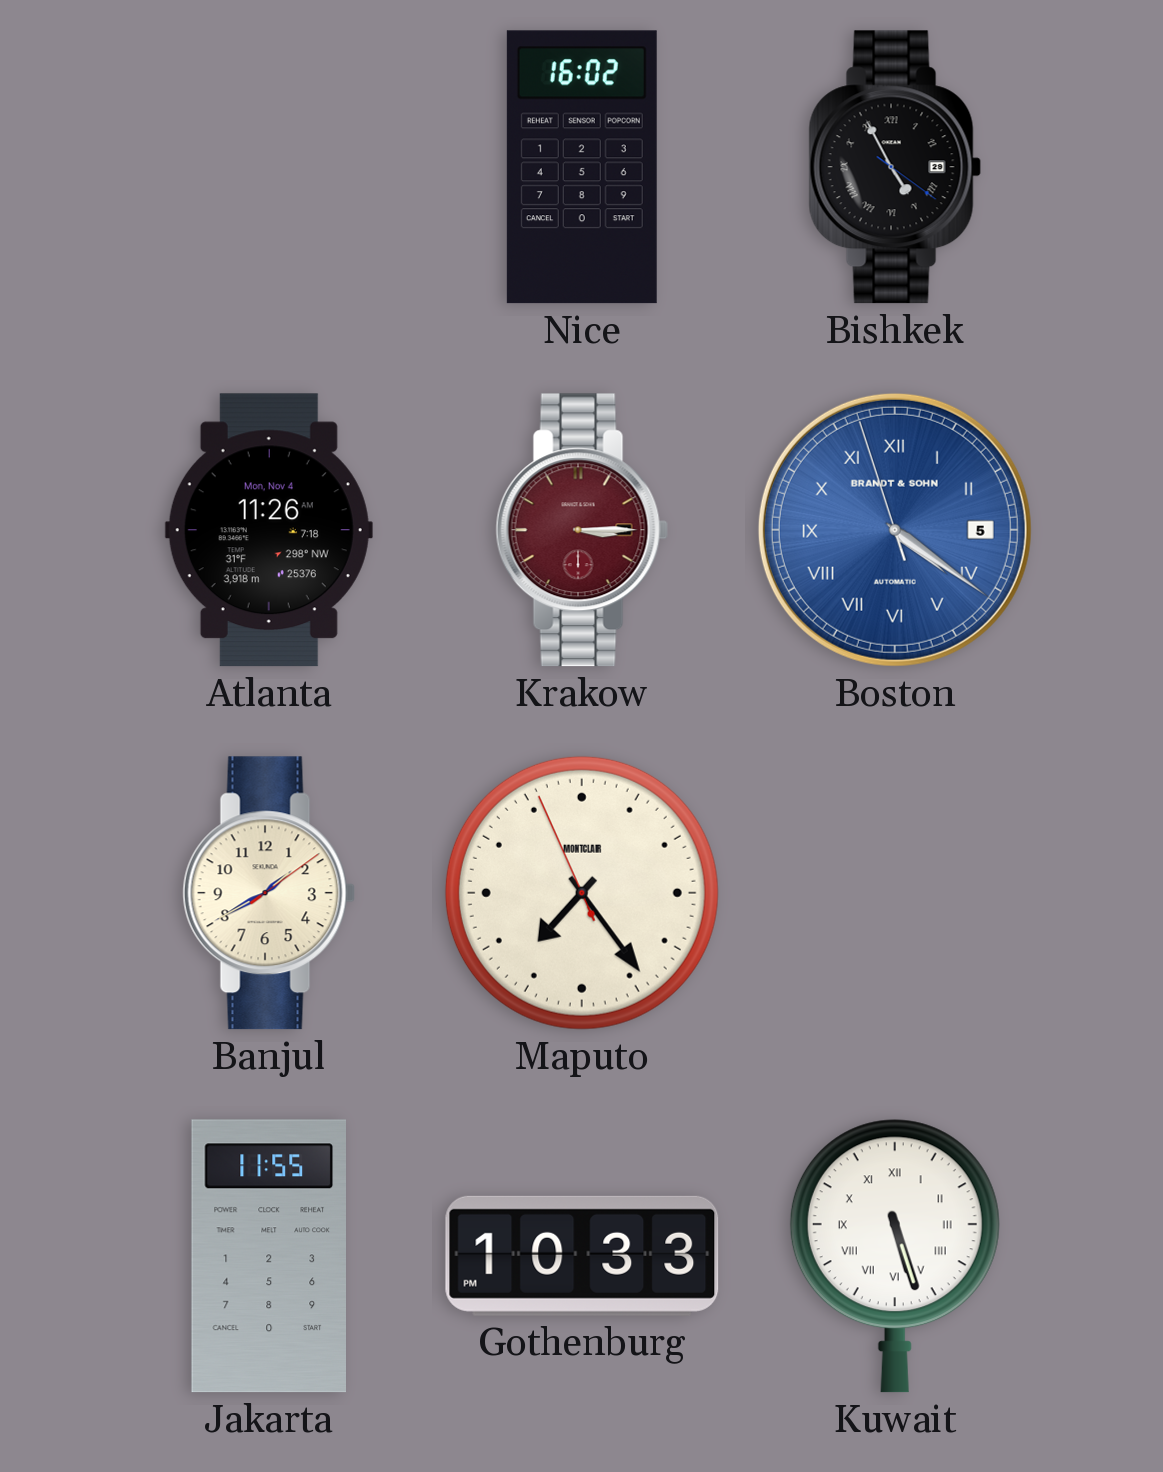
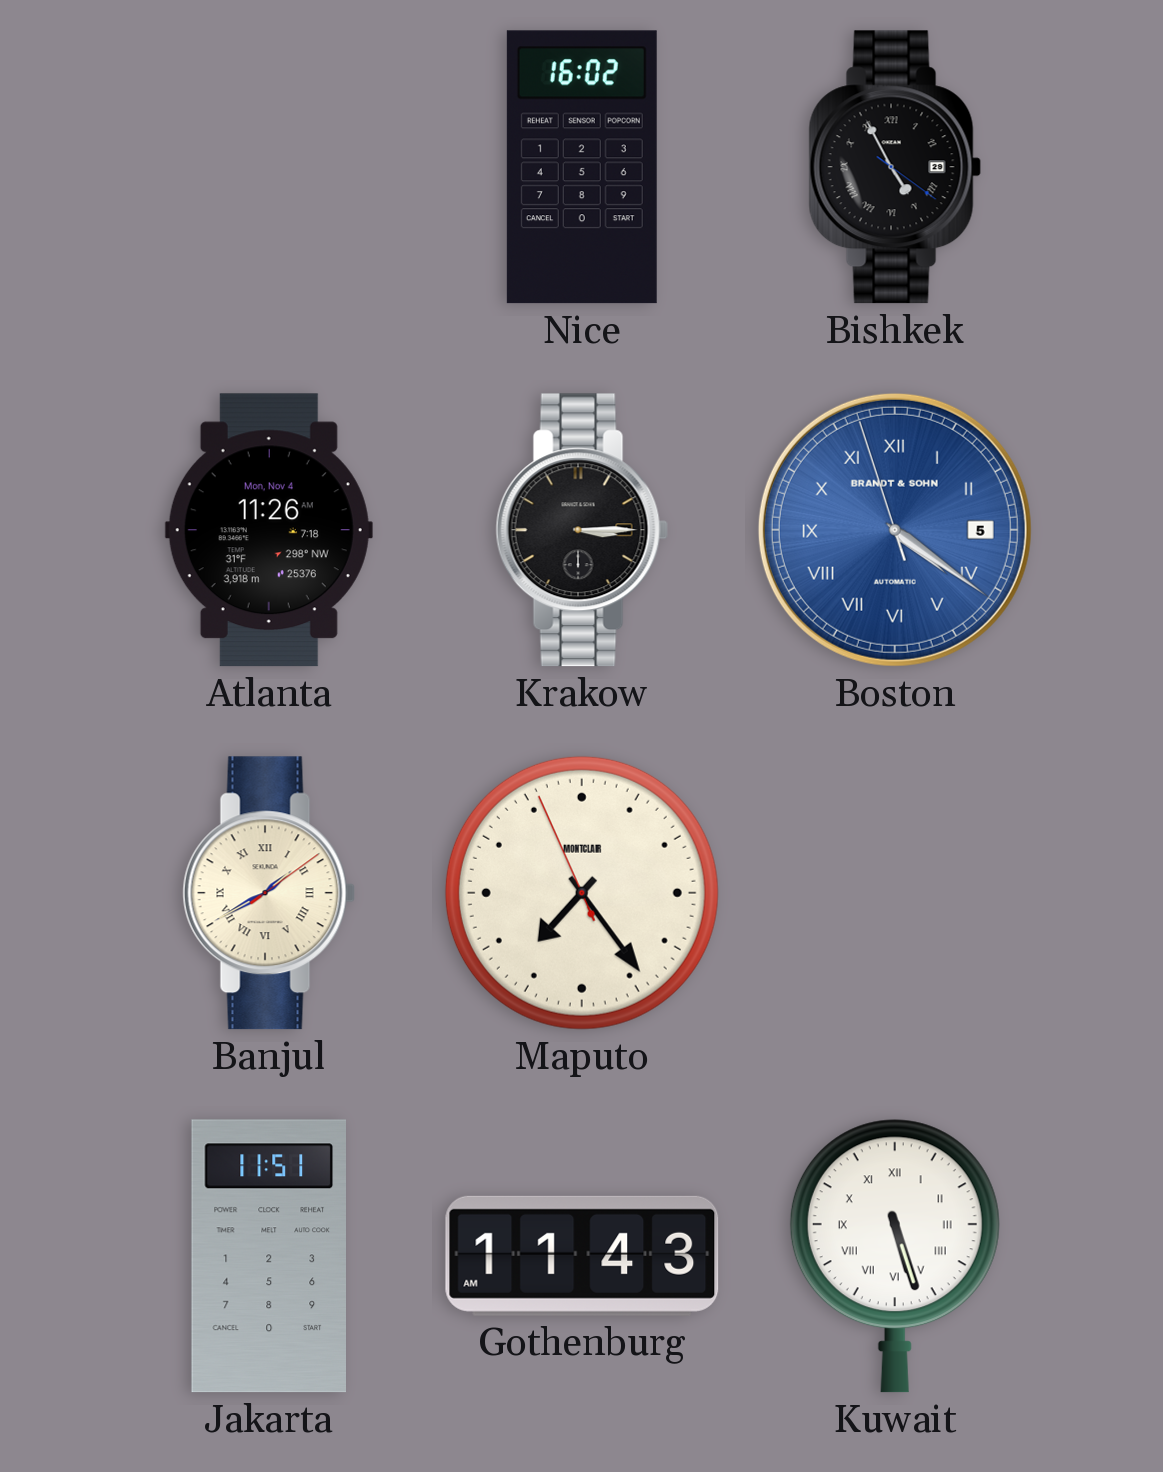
Krakow dial: burgundy -> black
Banjul numerals: Arabic -> Roman
Jakarta: 11:55 -> 11:51
Gothenburg: 10:33 -> 11:43
